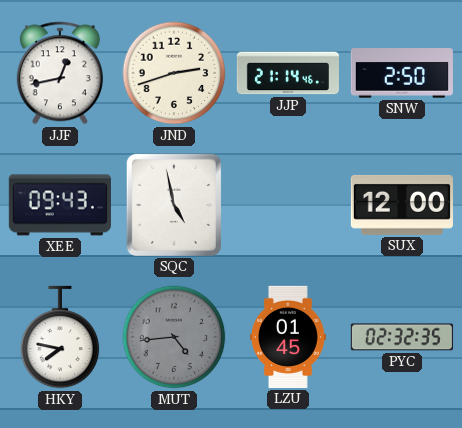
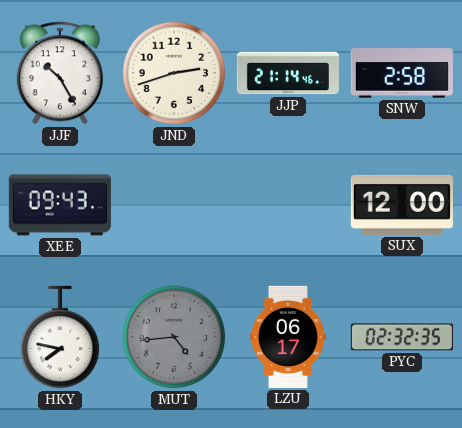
JJF: 12:43 -> 10:25
SNW: 2:50 -> 2:58
SQC: 4:58 -> none
LZU: 01:45 -> 06:17
